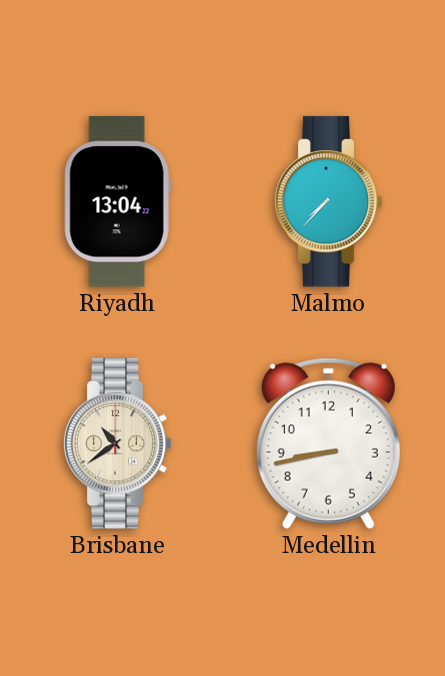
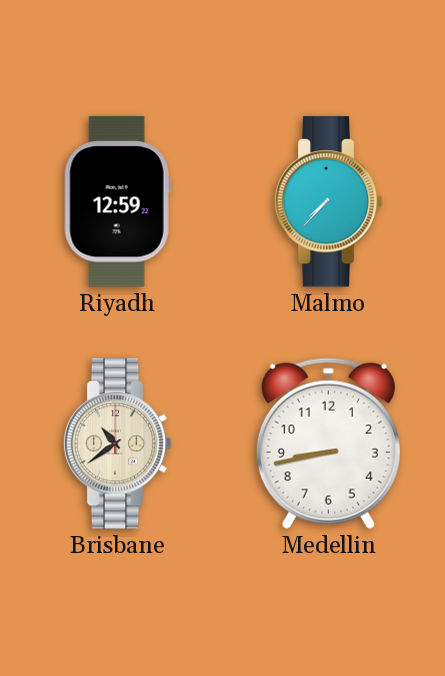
Riyadh: 13:04 -> 12:59
